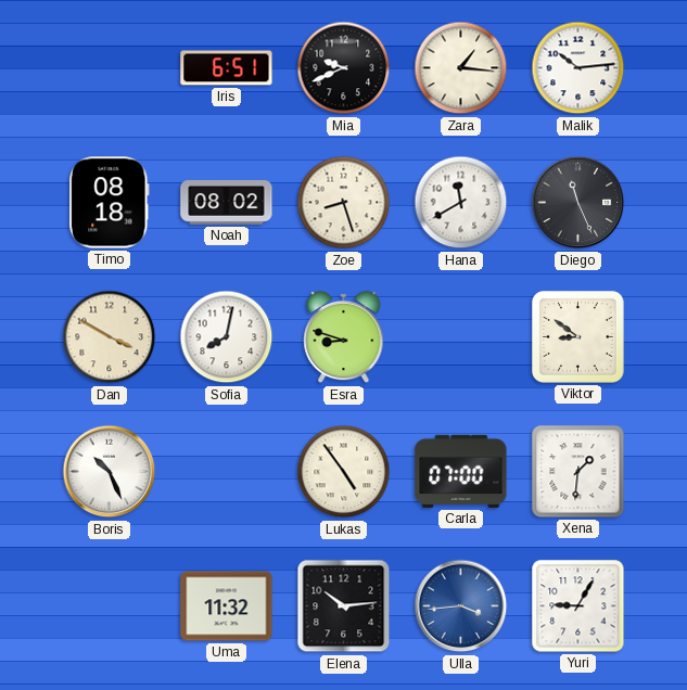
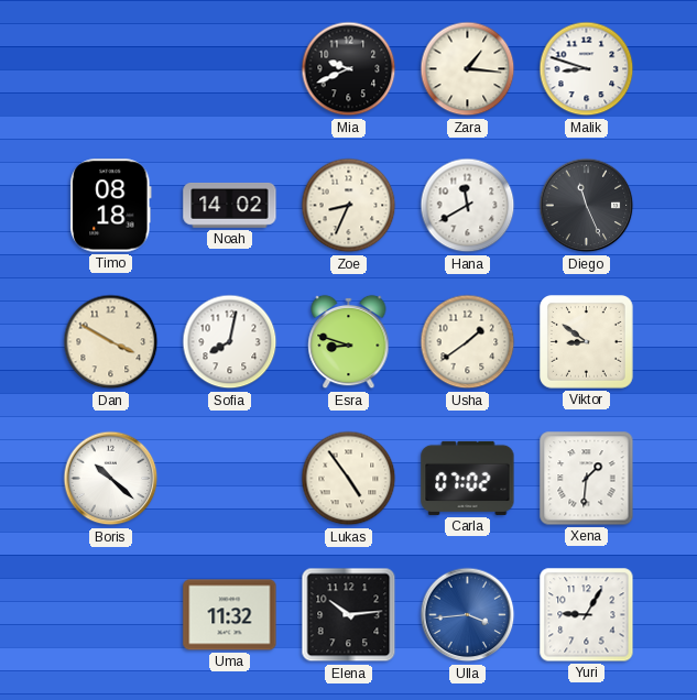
Iris: 6:51 -> none
Malik: 10:14 -> 8:48
Noah: 08:02 -> 14:02
Zoe: 8:27 -> 8:34
Usha: none -> 1:39
Boris: 10:26 -> 10:22
Carla: 07:00 -> 07:02
